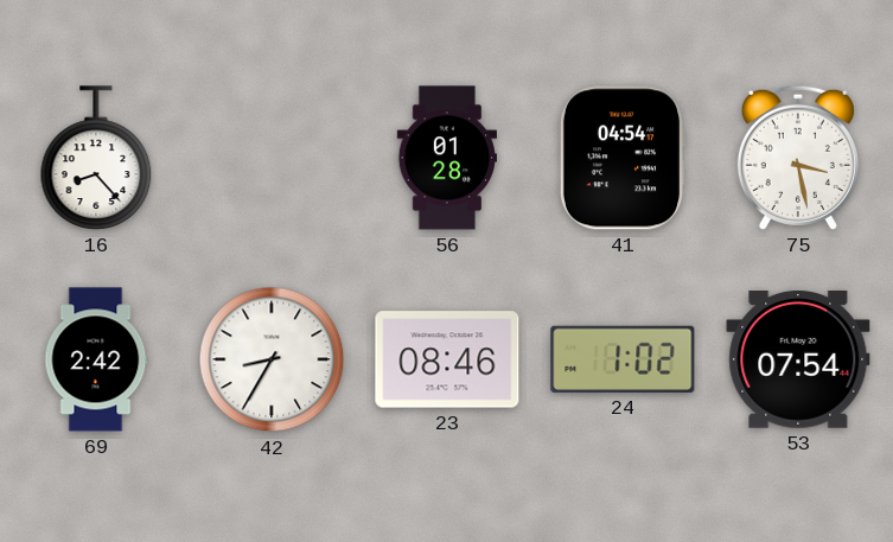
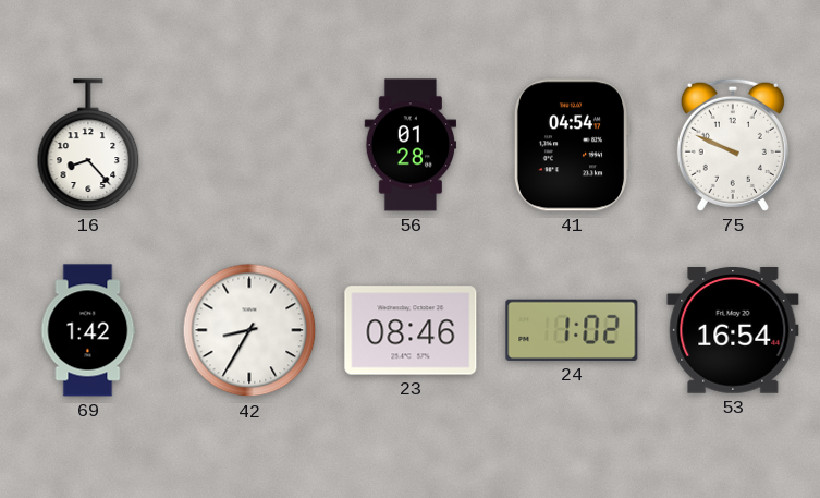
75: 3:28 -> 9:49
69: 2:42 -> 1:42
53: 07:54 -> 16:54
